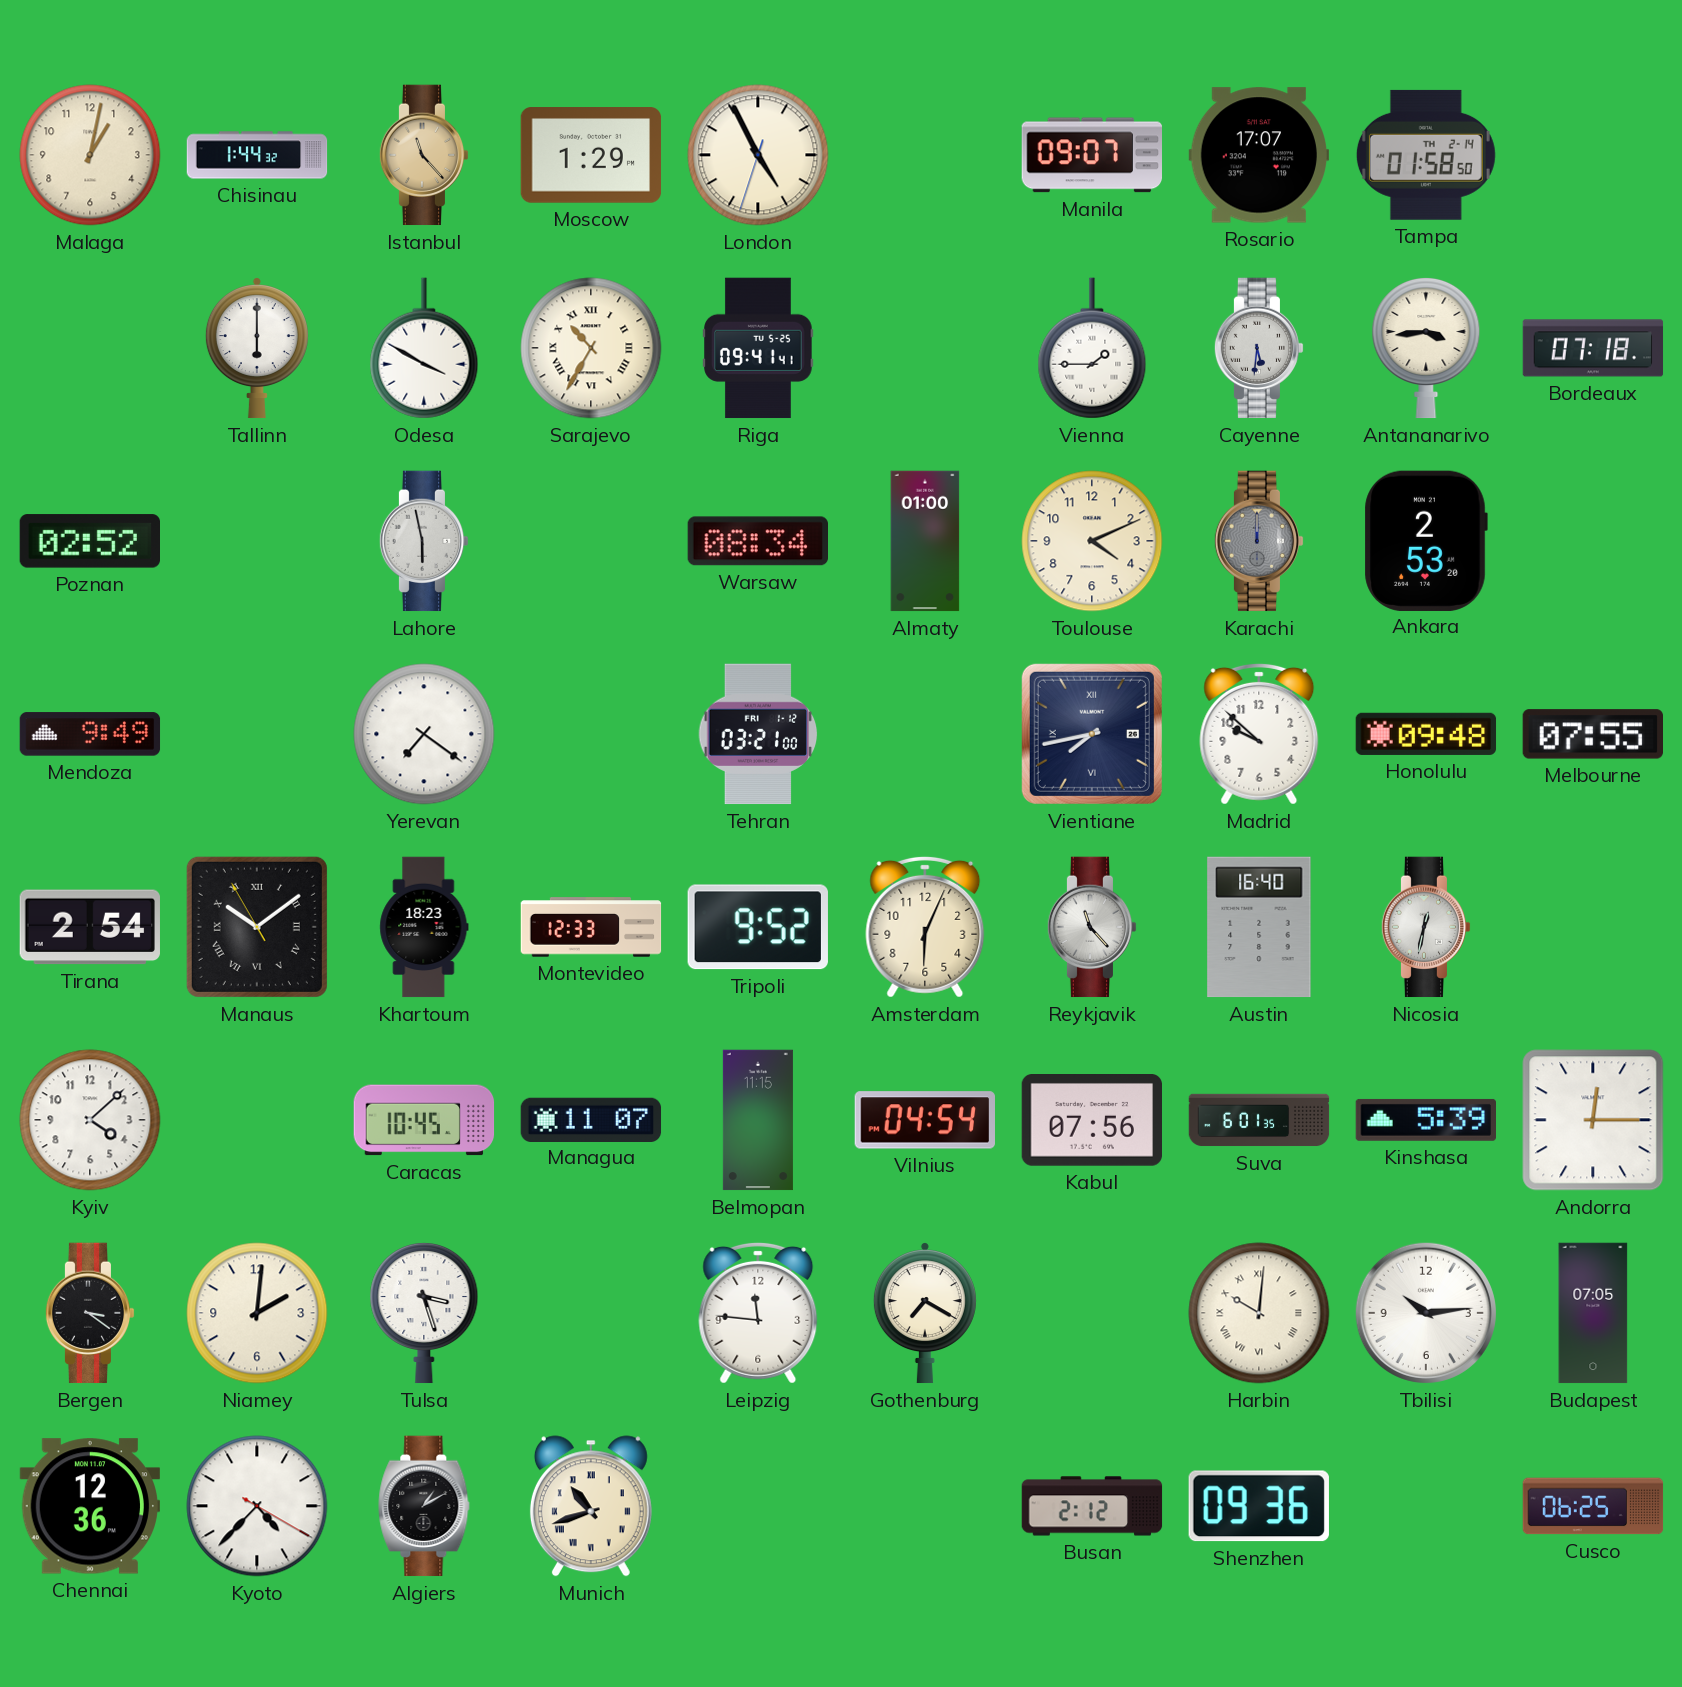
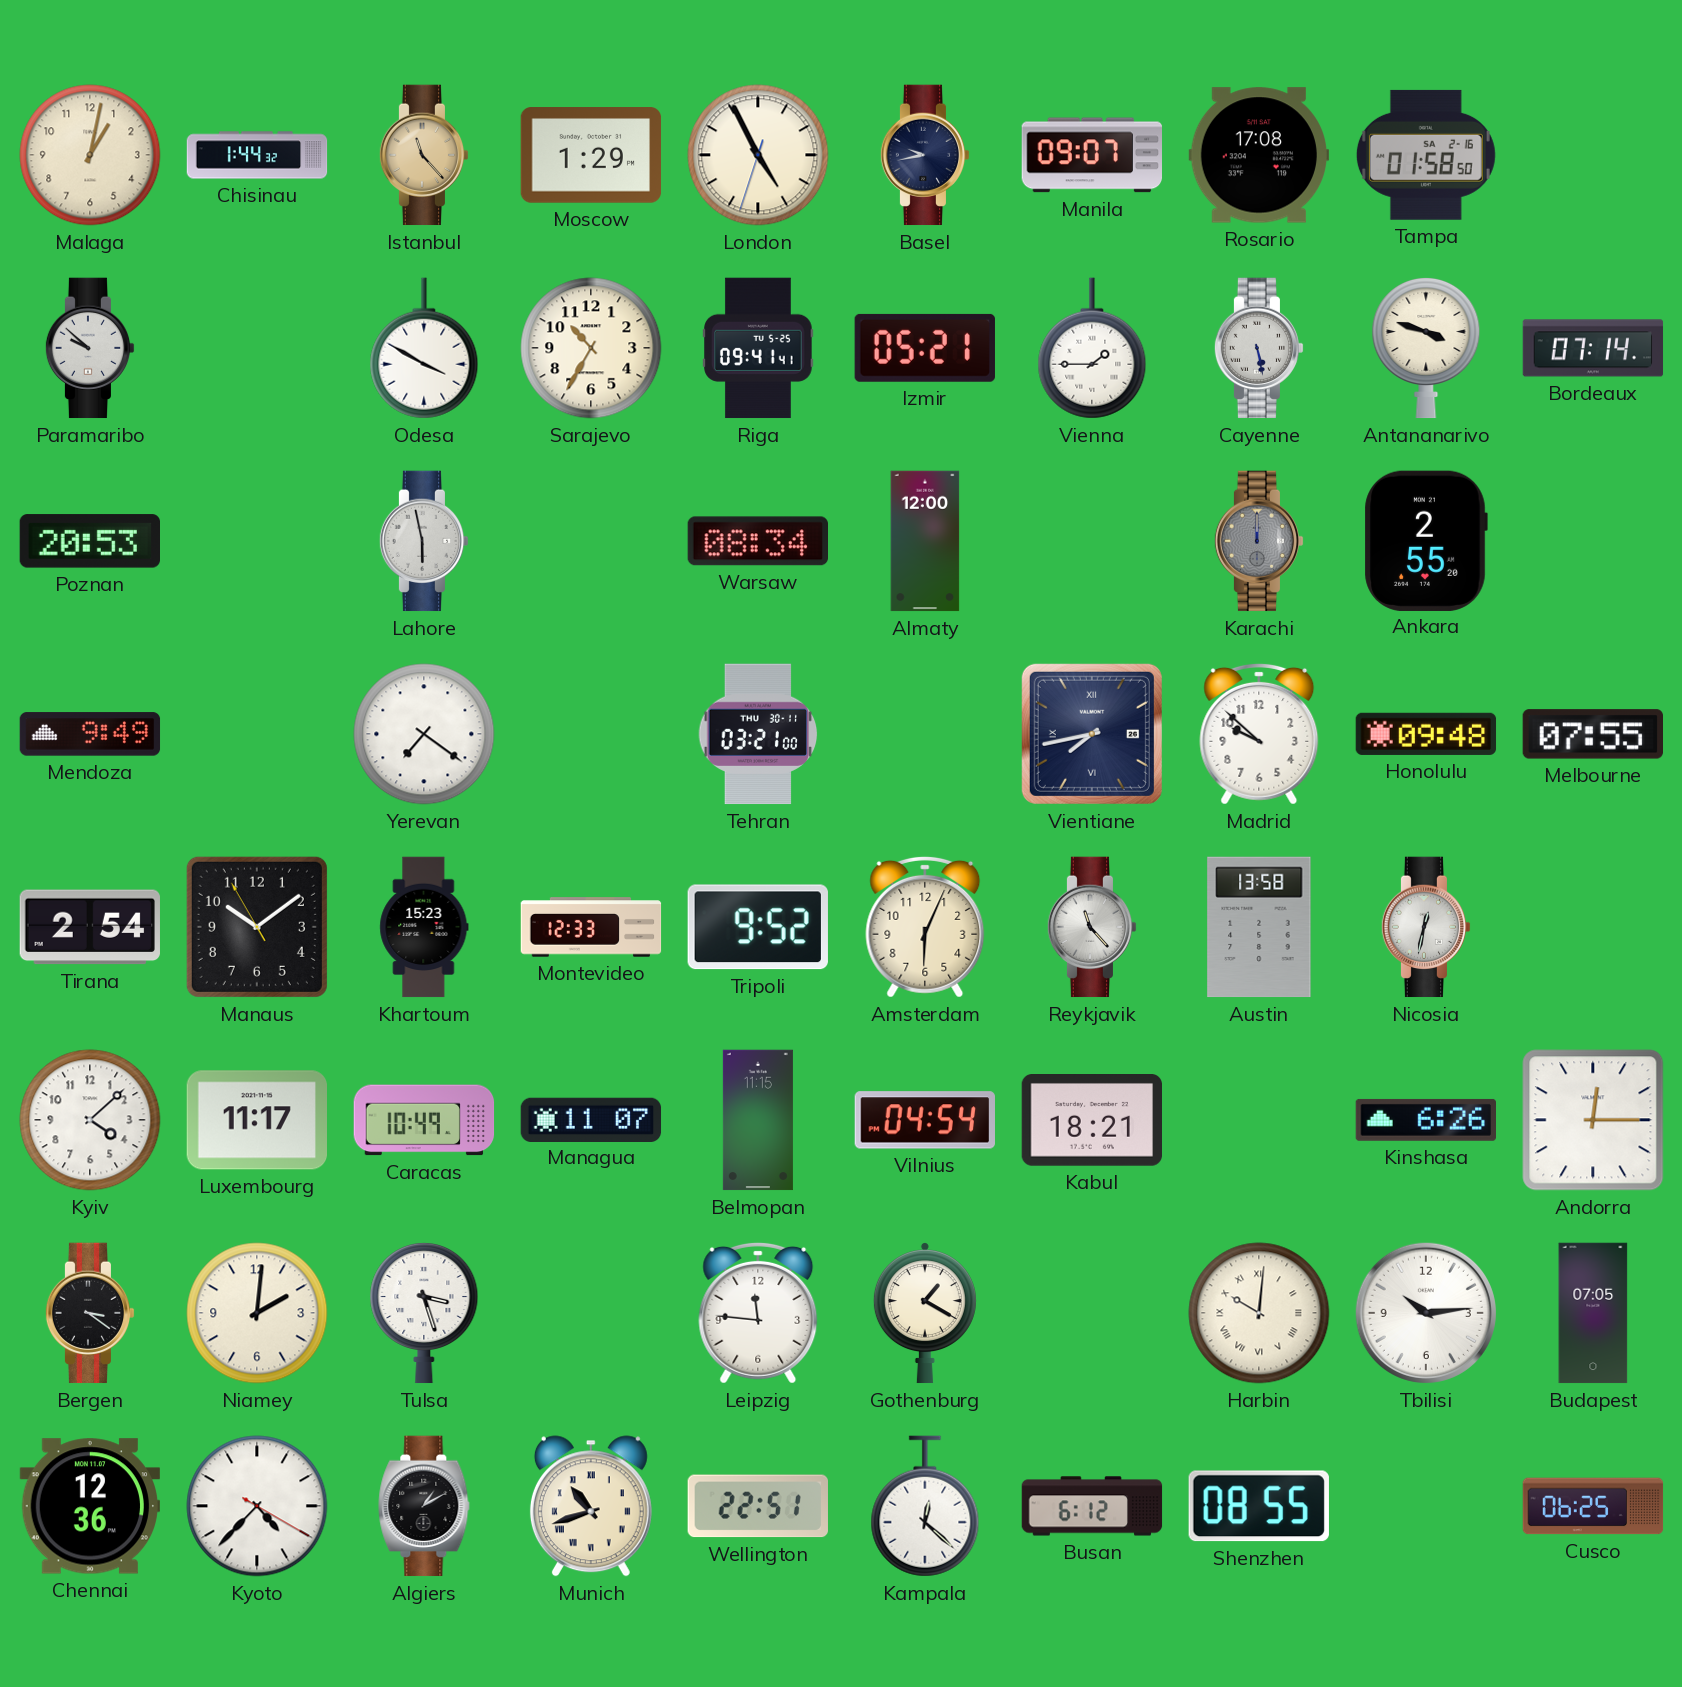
Basel: none -> 9:43
Rosario: 17:07 -> 17:08
Tampa date: TH 2-14 -> SA 2-16
Paramaribo: none -> 9:52
Tallinn: 6:00 -> none
Sarajevo numerals: Roman -> Arabic
Izmir: none -> 05:21
Cayenne: 5:31 -> 5:28
Antananarivo: 3:44 -> 3:48
Bordeaux: 07:18 -> 07:14
Poznan: 02:52 -> 20:53
Almaty: 01:00 -> 12:00
Toulouse: 4:11 -> none
Ankara: 2:53 -> 2:55
Tehran date: FRI 1-12 -> THU 30-11
Manaus numerals: Roman -> Arabic
Khartoum: 18:23 -> 15:23
Austin: 16:40 -> 13:58
Luxembourg: none -> 11:17
Caracas: 10:45 -> 10:49
Kabul: 07:56 -> 18:21
Suva: 6:01 -> none
Kinshasa: 5:39 -> 6:26
Gothenburg: 7:20 -> 1:20
Wellington: none -> 22:51
Kampala: none -> 12:22
Busan: 2:12 -> 6:12
Shenzhen: 09:36 -> 08:55
